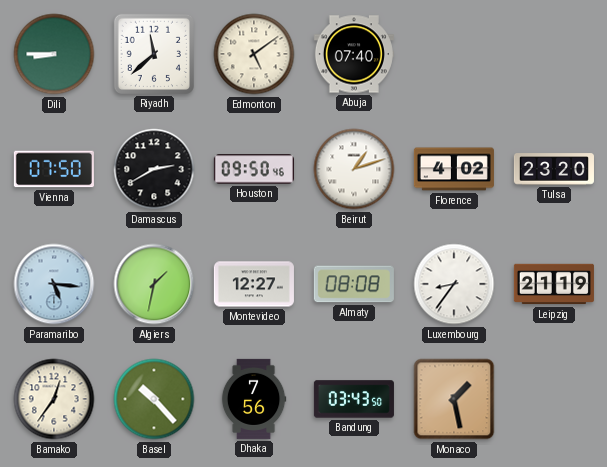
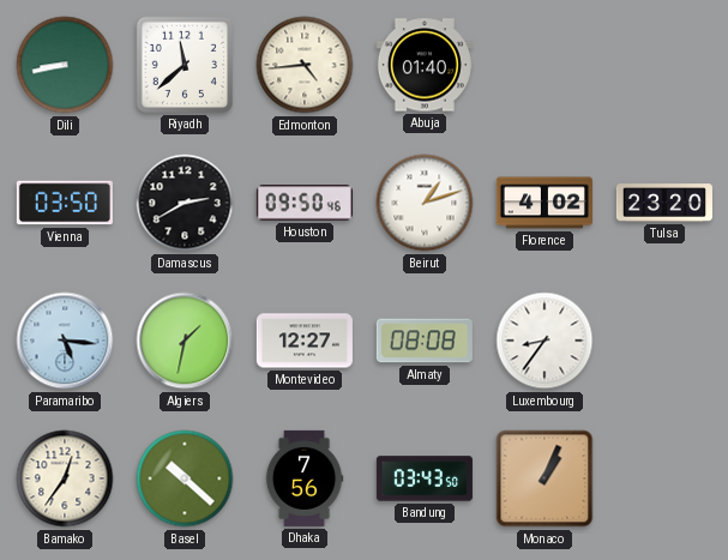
Dili: 8:45 -> 8:43
Edmonton: 5:09 -> 4:44
Abuja: 07:40 -> 01:40
Vienna: 07:50 -> 03:50
Leipzig: 21:19 -> none
Basel: 10:23 -> 10:22
Monaco: 1:28 -> 1:04
